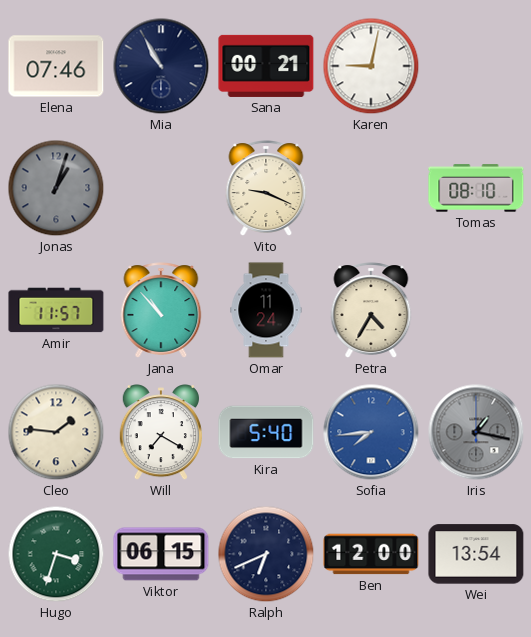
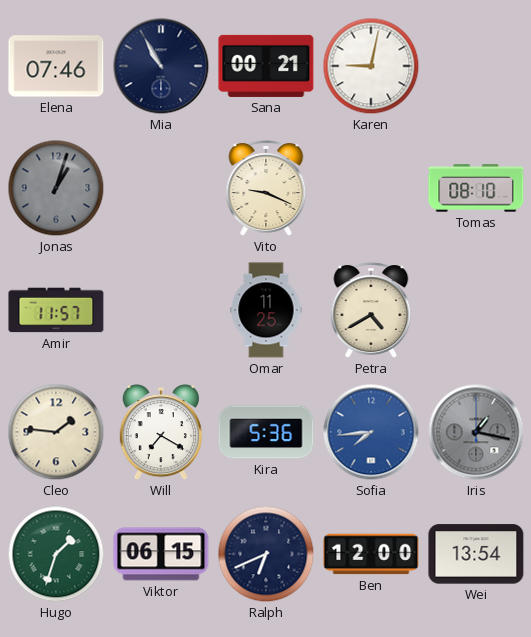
Jana: 10:53 -> none
Omar: 11:24 -> 11:25
Petra: 4:35 -> 4:40
Kira: 5:40 -> 5:36
Hugo: 3:33 -> 1:33
